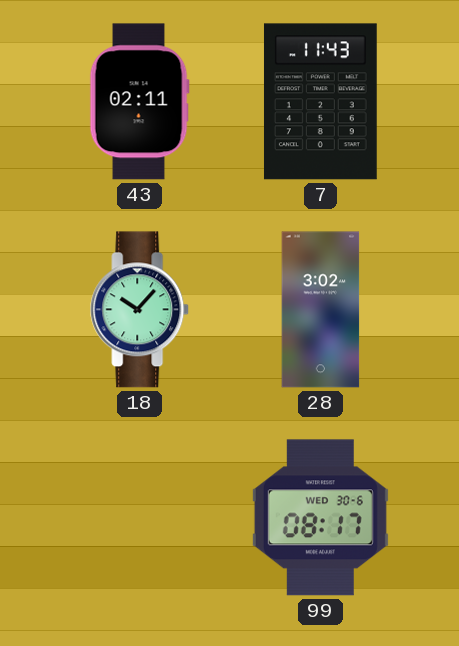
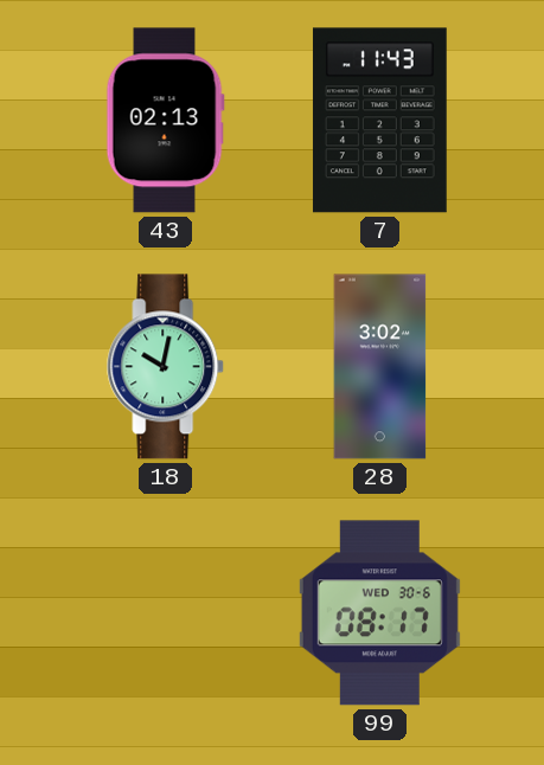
43: 02:11 -> 02:13
18: 10:07 -> 10:02
